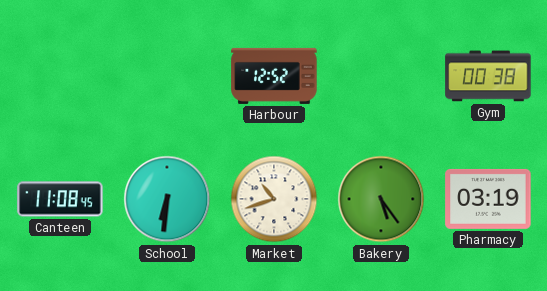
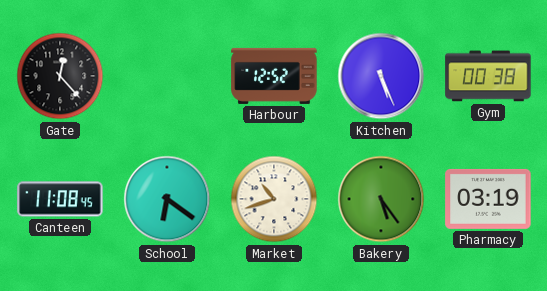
Gate: none -> 12:23
Kitchen: none -> 5:26
School: 6:31 -> 6:21
